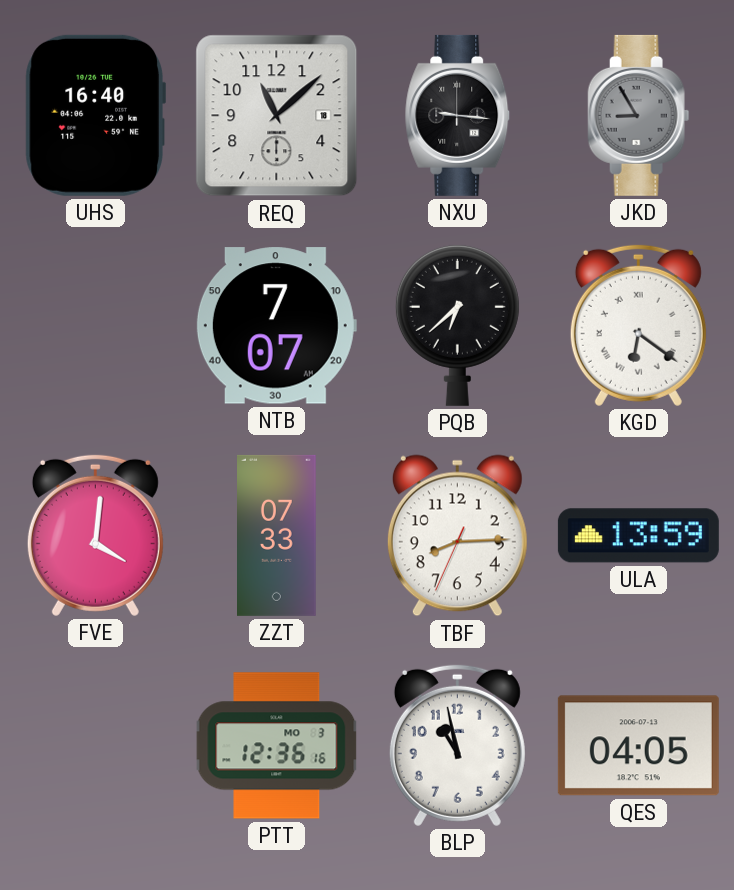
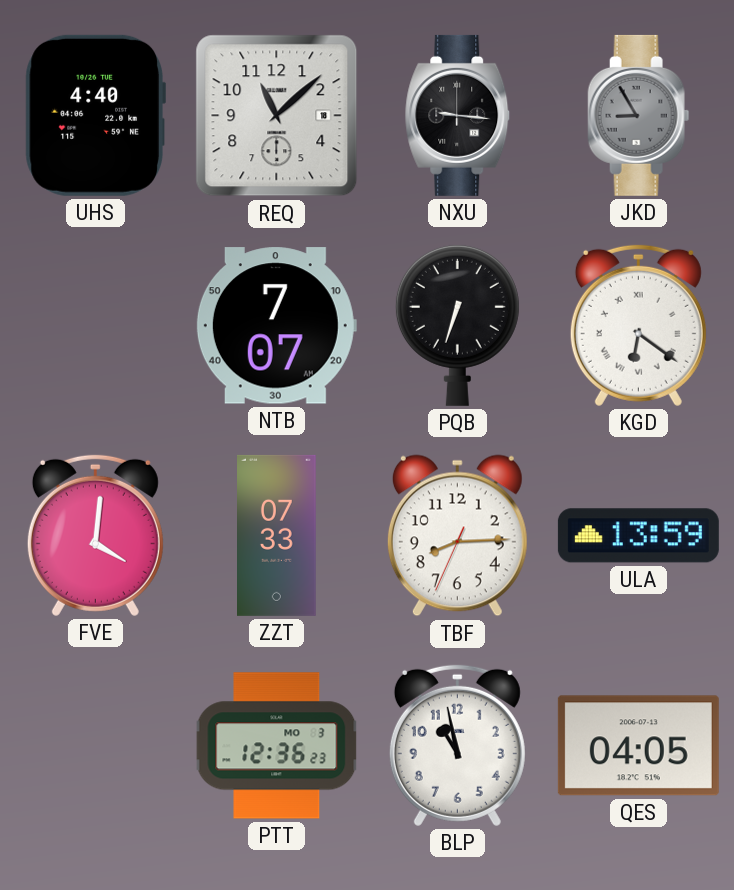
UHS: 16:40 -> 4:40
PQB: 6:38 -> 6:33
PTT: 12:36:16 -> 12:36:23
